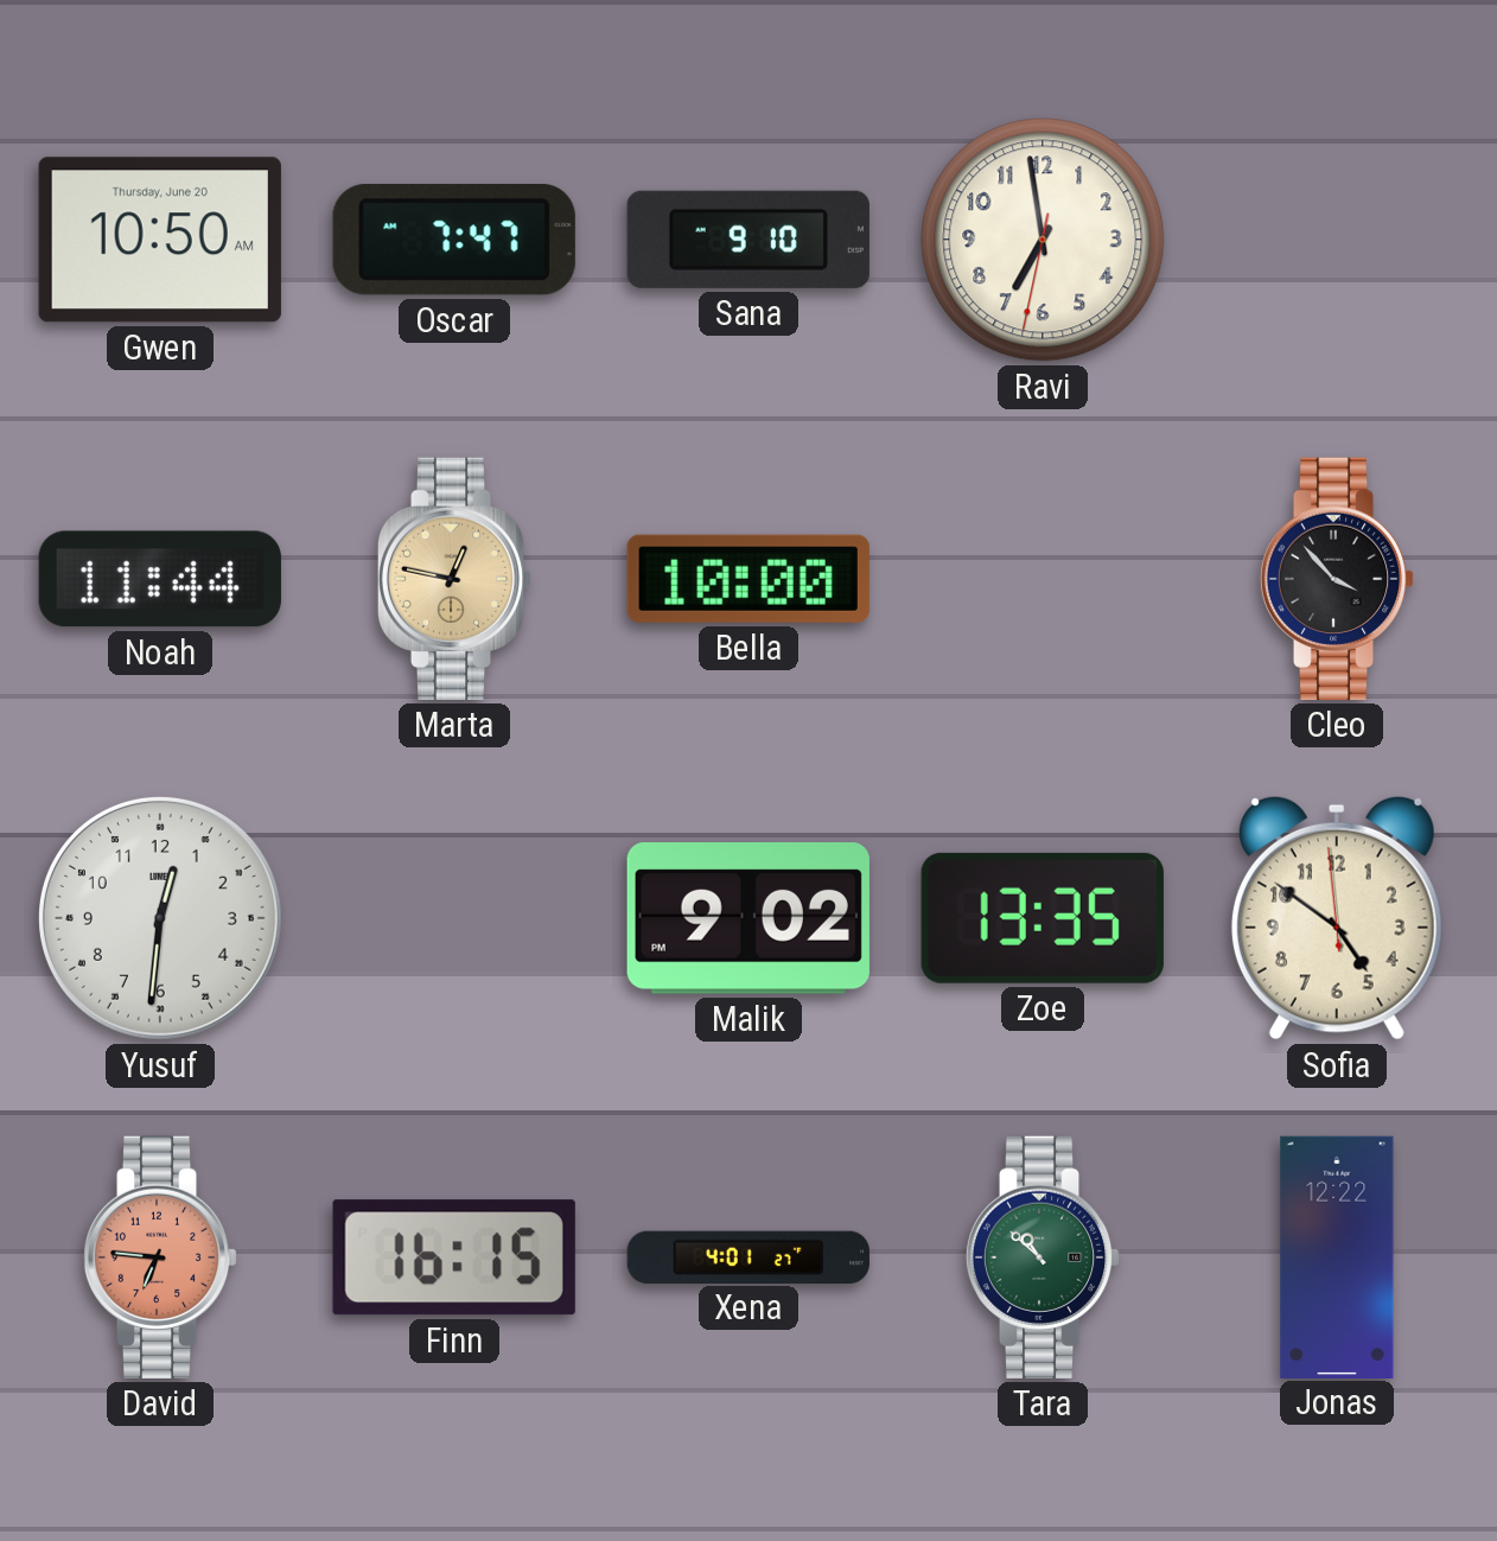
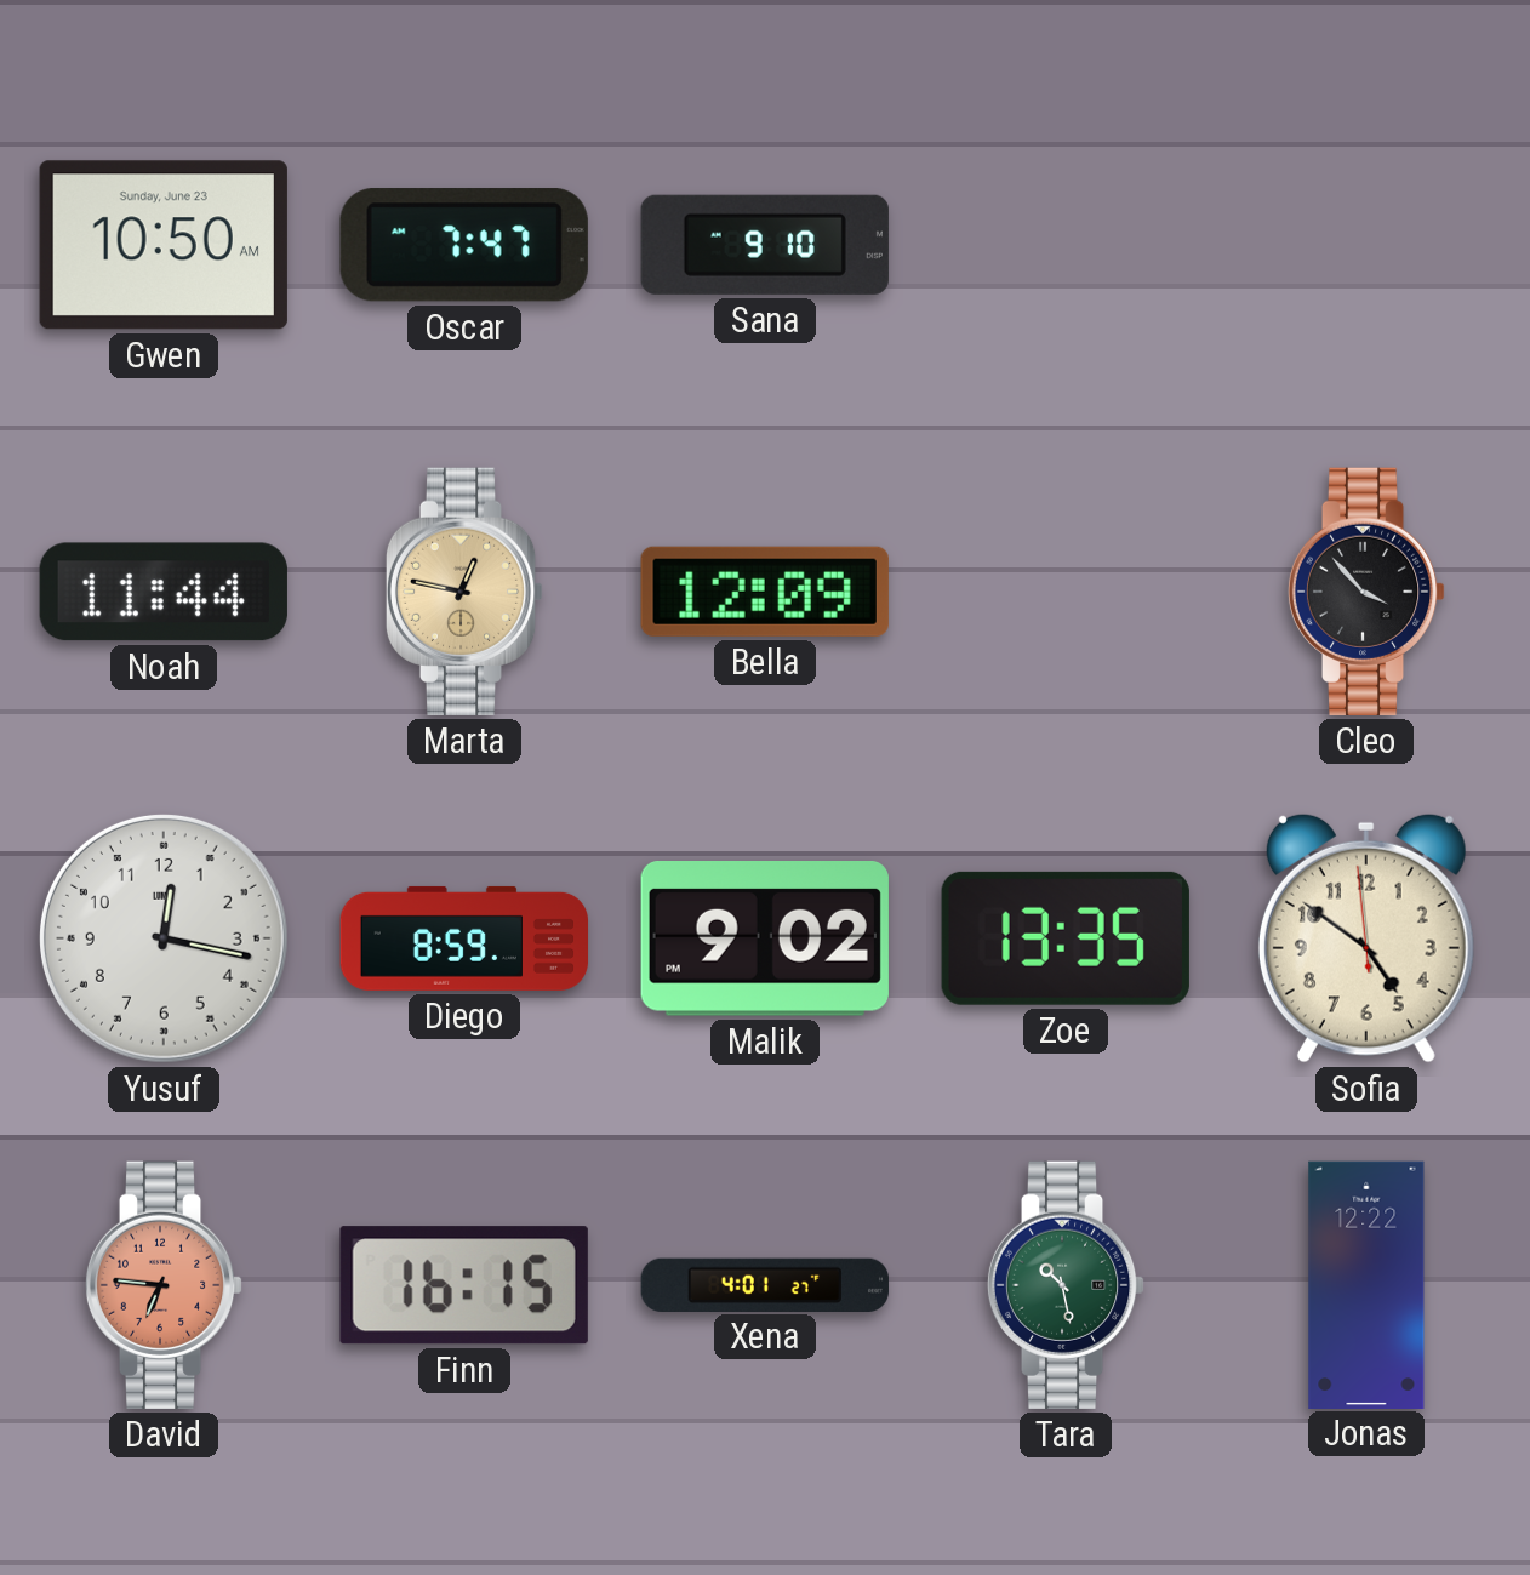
Gwen date: Thursday, June 20 -> Sunday, June 23
Ravi: 6:58 -> none
Bella: 10:00 -> 12:09
Yusuf: 12:31 -> 12:17
Diego: none -> 8:59
Tara: 10:52 -> 10:28
